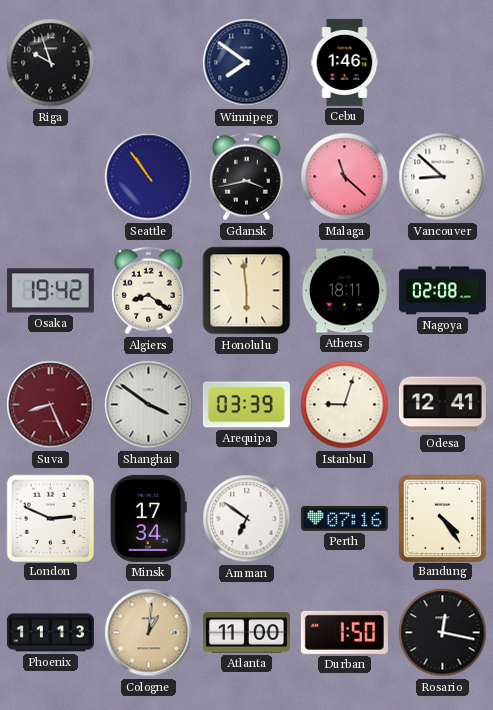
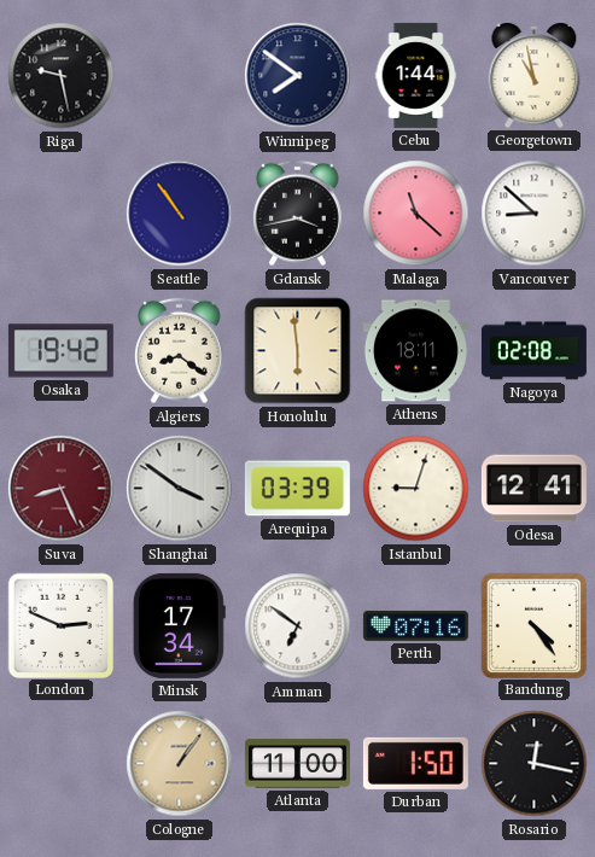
Riga: 9:57 -> 9:28
Cebu: 1:46 -> 1:44
Georgetown: none -> 10:58
Phoenix: 11:13 -> none
Cologne: 1:01 -> 1:06
